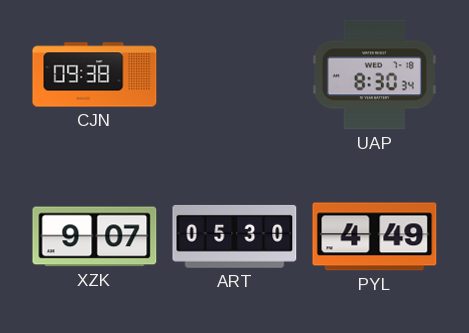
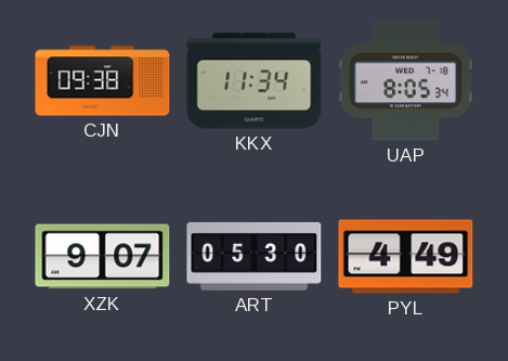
KKX: none -> 11:34
UAP: 8:30 -> 8:05
